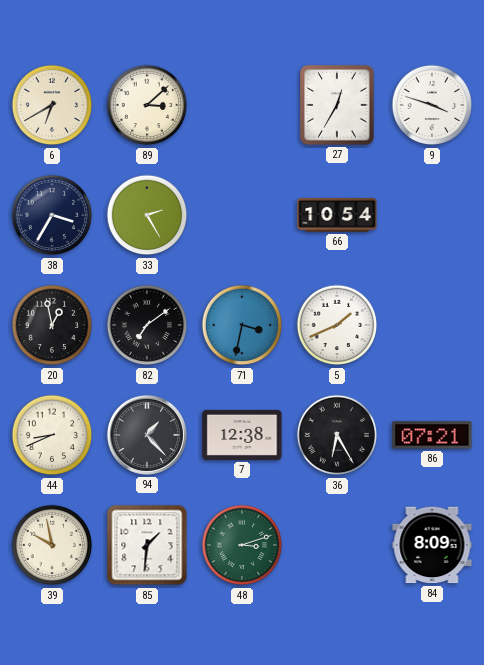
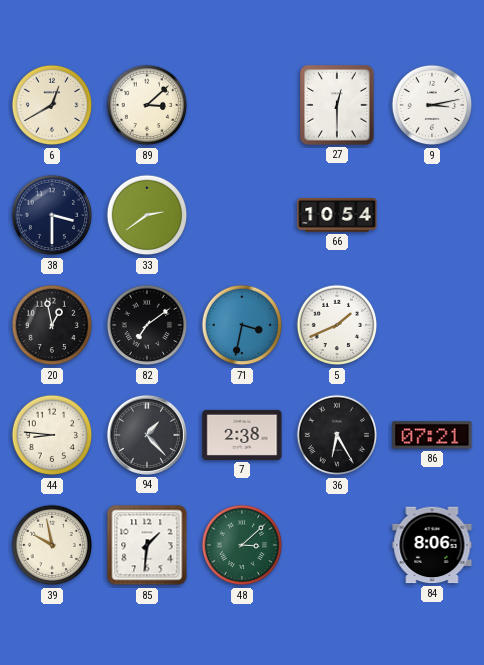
6: 6:40 -> 12:40
27: 12:35 -> 12:30
9: 3:48 -> 3:13
38: 3:35 -> 3:30
33: 2:25 -> 2:39
44: 8:41 -> 8:46
7: 12:38 -> 2:38
48: 3:12 -> 3:08
84: 8:09 -> 8:06
